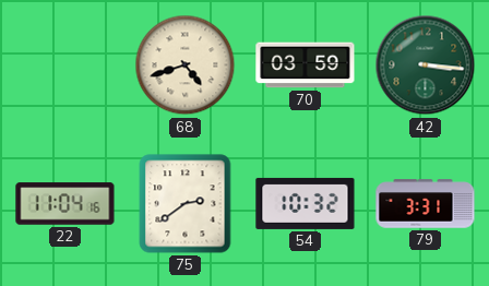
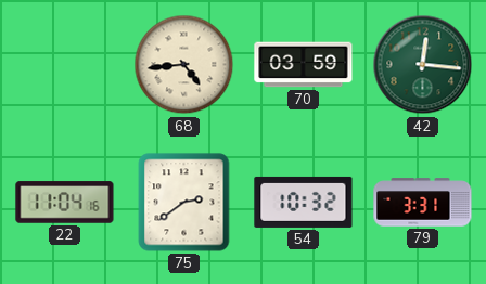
68: 4:42 -> 4:44
42: 3:16 -> 12:16
